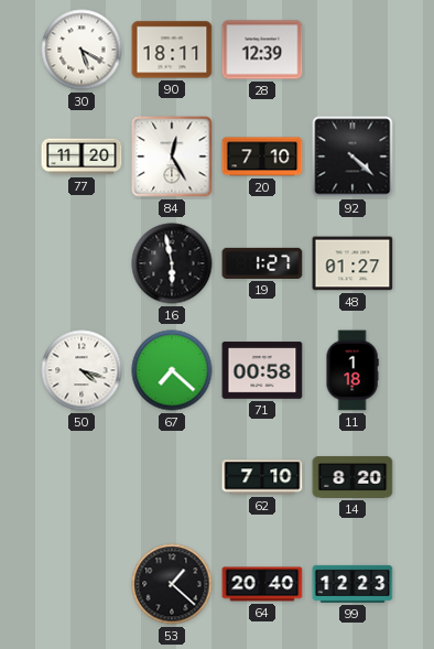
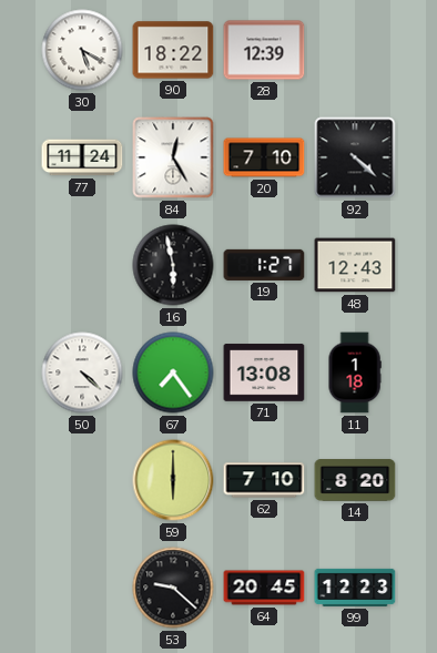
90: 18:11 -> 18:22
77: 11:20 -> 11:24
48: 01:27 -> 12:43
50: 4:18 -> 4:22
67: 7:22 -> 7:24
71: 00:58 -> 13:08
59: none -> 6:00
53: 1:22 -> 9:22
64: 20:40 -> 20:45
